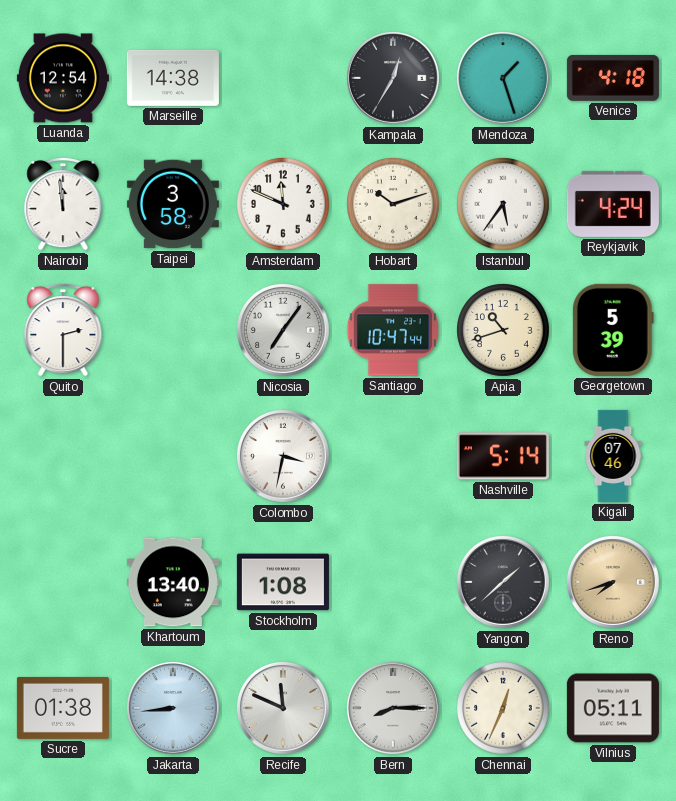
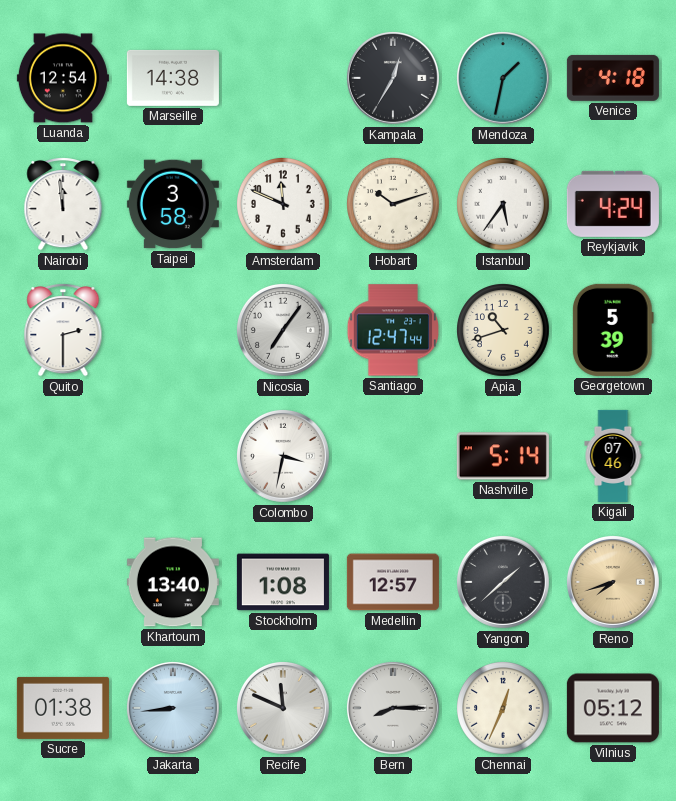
Mendoza: 1:27 -> 1:32
Santiago: 10:47 -> 12:47
Medellin: none -> 12:57
Vilnius: 05:11 -> 05:12
